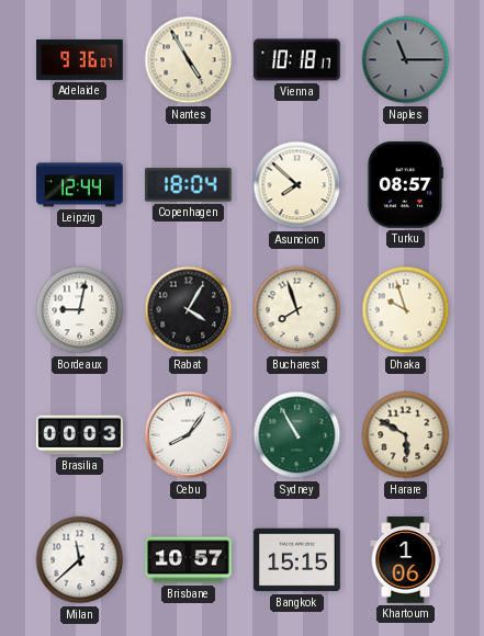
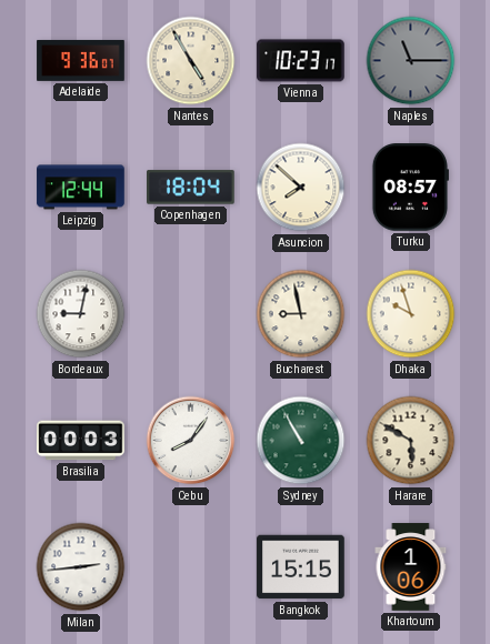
Vienna: 10:18 -> 10:23
Rabat: 4:05 -> none
Bucharest: 7:57 -> 8:58
Milan: 11:38 -> 2:44
Brisbane: 10:57 -> none
